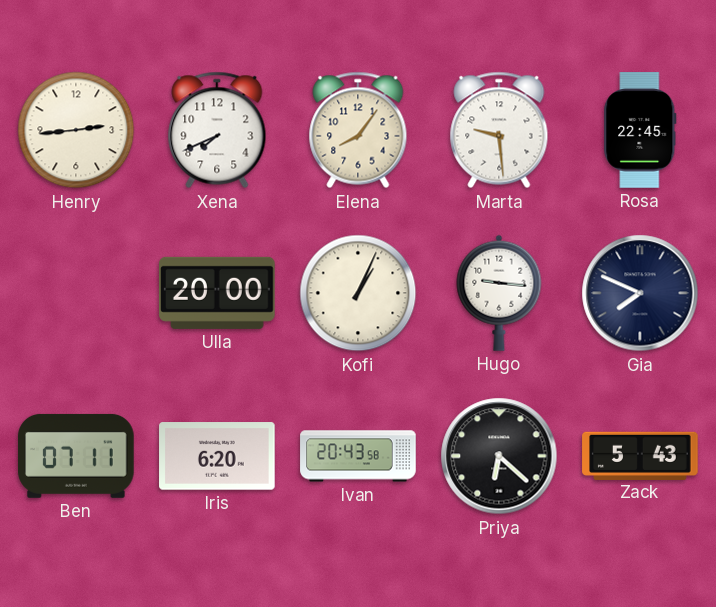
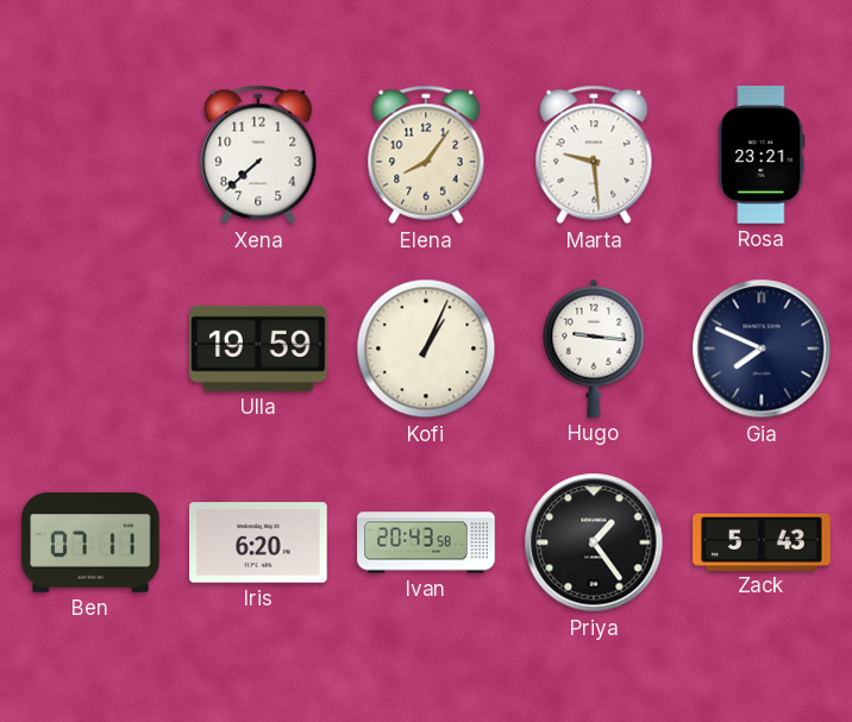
Henry: 2:44 -> none
Xena: 7:41 -> 7:38
Rosa: 22:45 -> 23:21
Ulla: 20:00 -> 19:59
Priya: 6:22 -> 1:24
